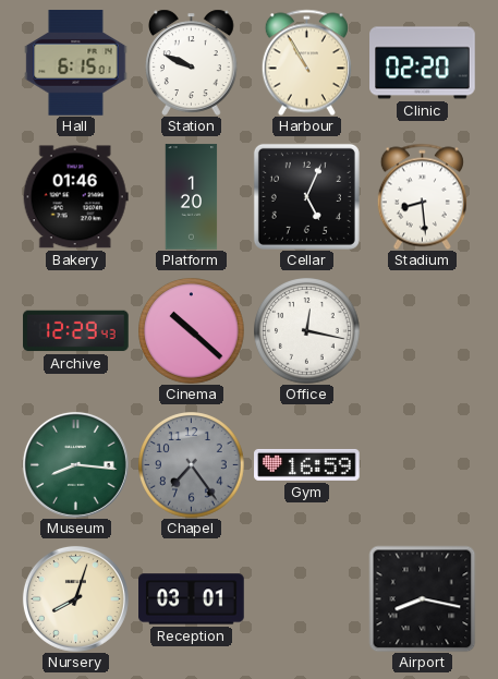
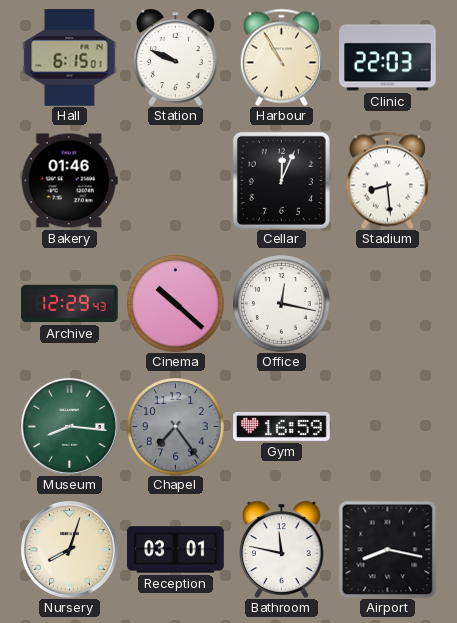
Clinic: 02:20 -> 22:03
Platform: 1:20 -> none
Cellar: 5:04 -> 12:04
Bathroom: none -> 11:47
